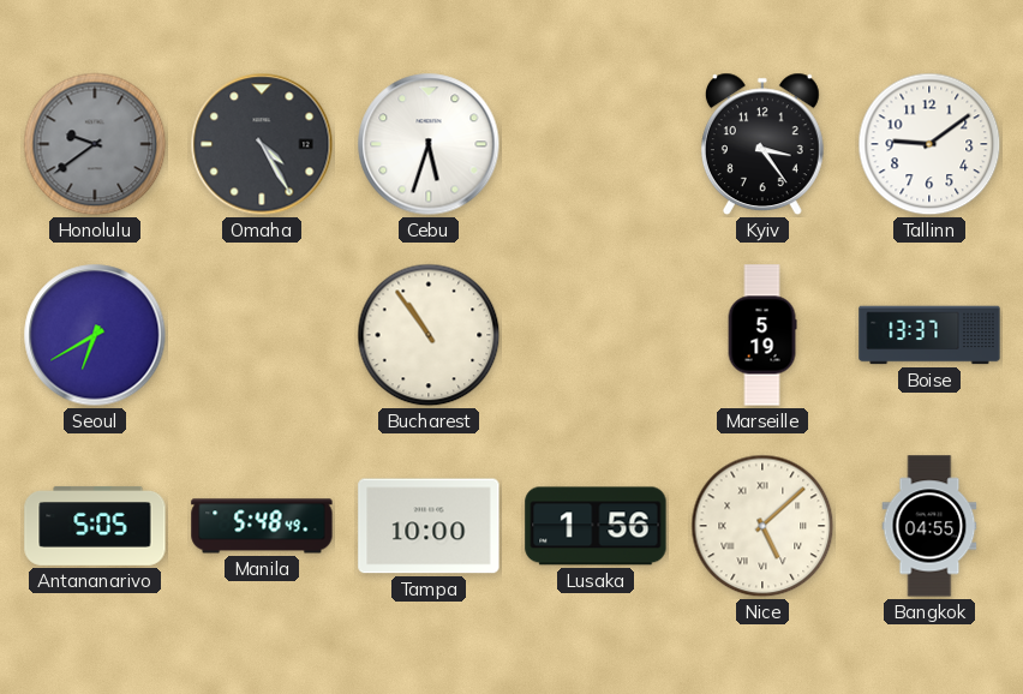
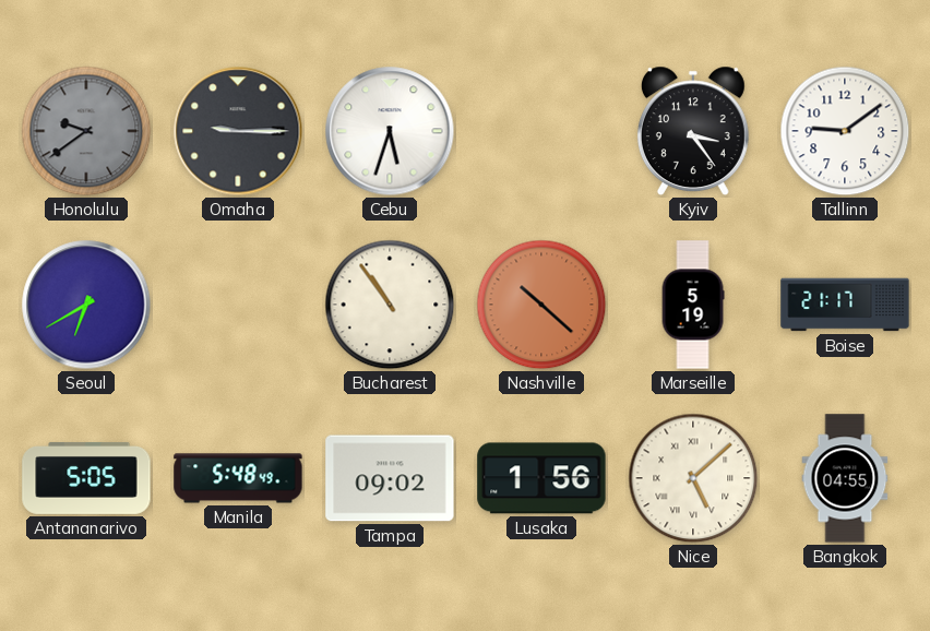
Omaha: 4:25 -> 9:15
Nashville: none -> 10:22
Boise: 13:37 -> 21:17
Tampa: 10:00 -> 09:02
